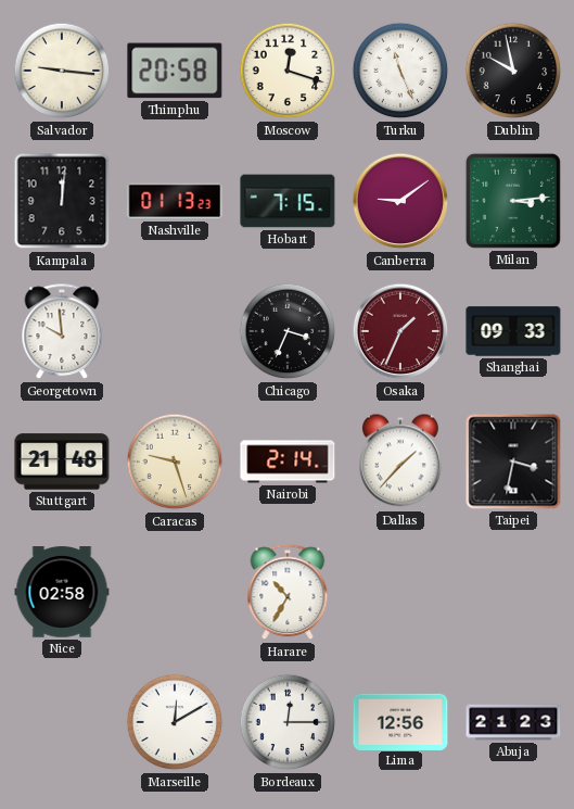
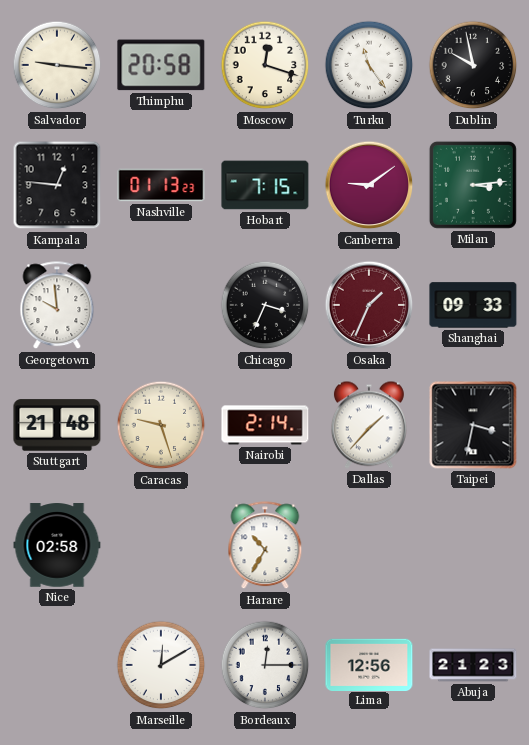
Turku: 11:26 -> 11:24
Kampala: 12:01 -> 12:46
